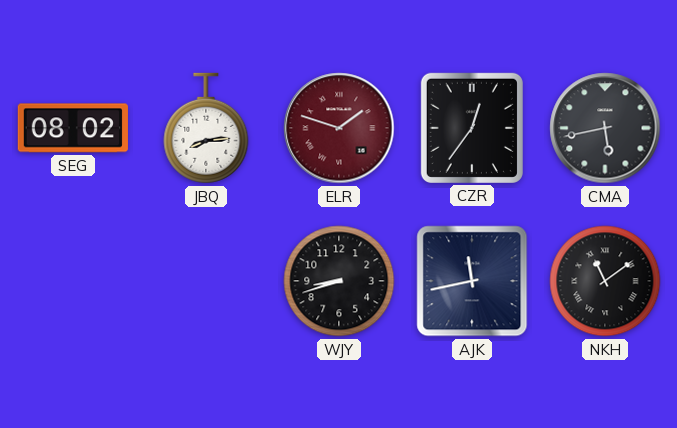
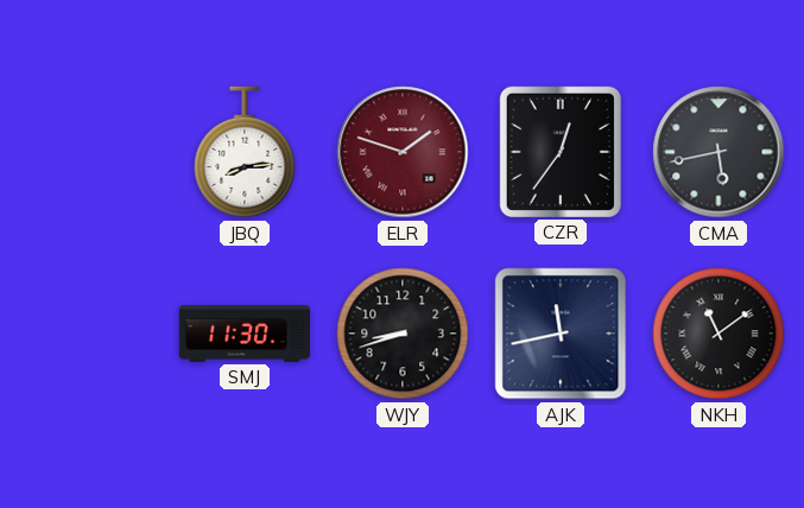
SEG: 08:02 -> none
SMJ: none -> 11:30
